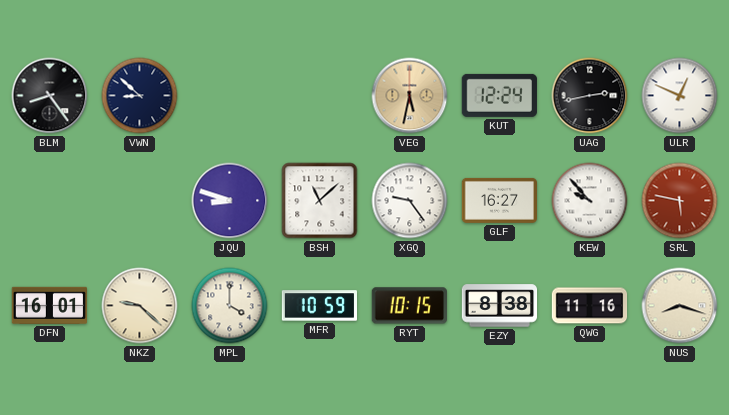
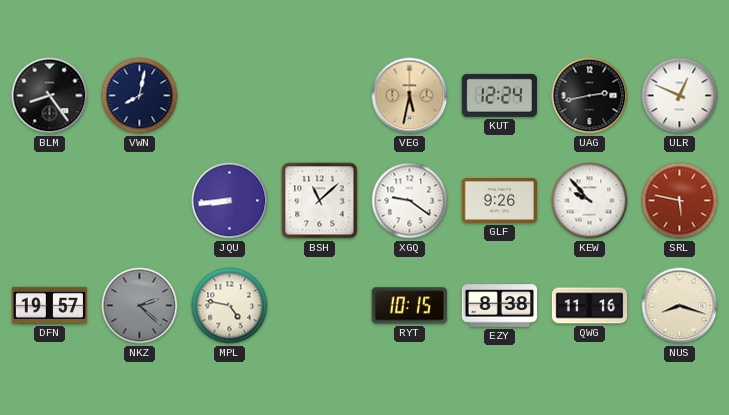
VWN: 8:52 -> 8:02
JQU: 8:48 -> 8:44
XGQ: 9:24 -> 9:21
GLF: 16:27 -> 9:26
DFN: 16:01 -> 19:57
NKZ: 9:22 -> 2:22
NKZ dial: cream -> grey
MPL: 4:00 -> 4:47
MFR: 10:59 -> none
